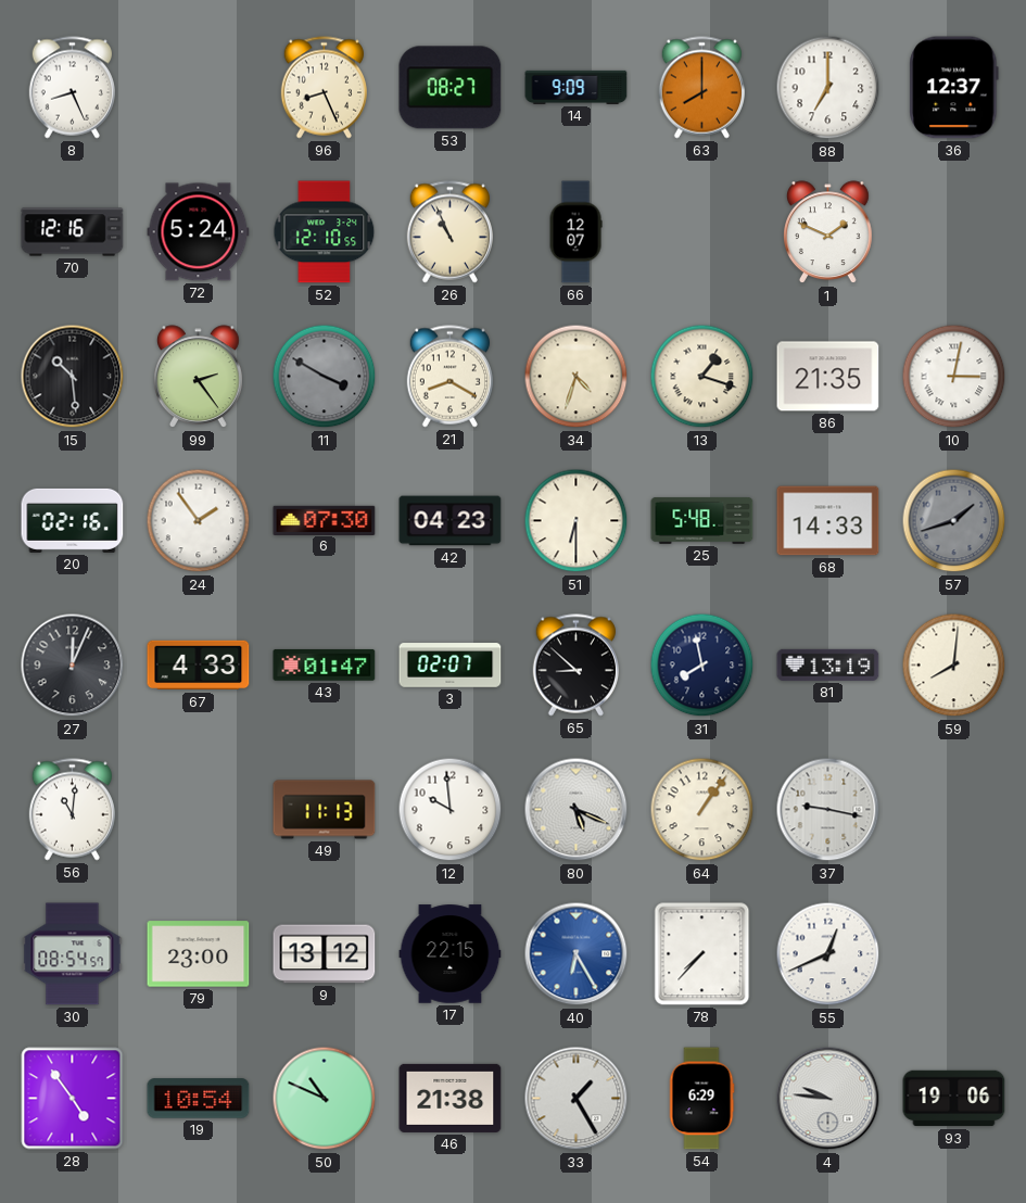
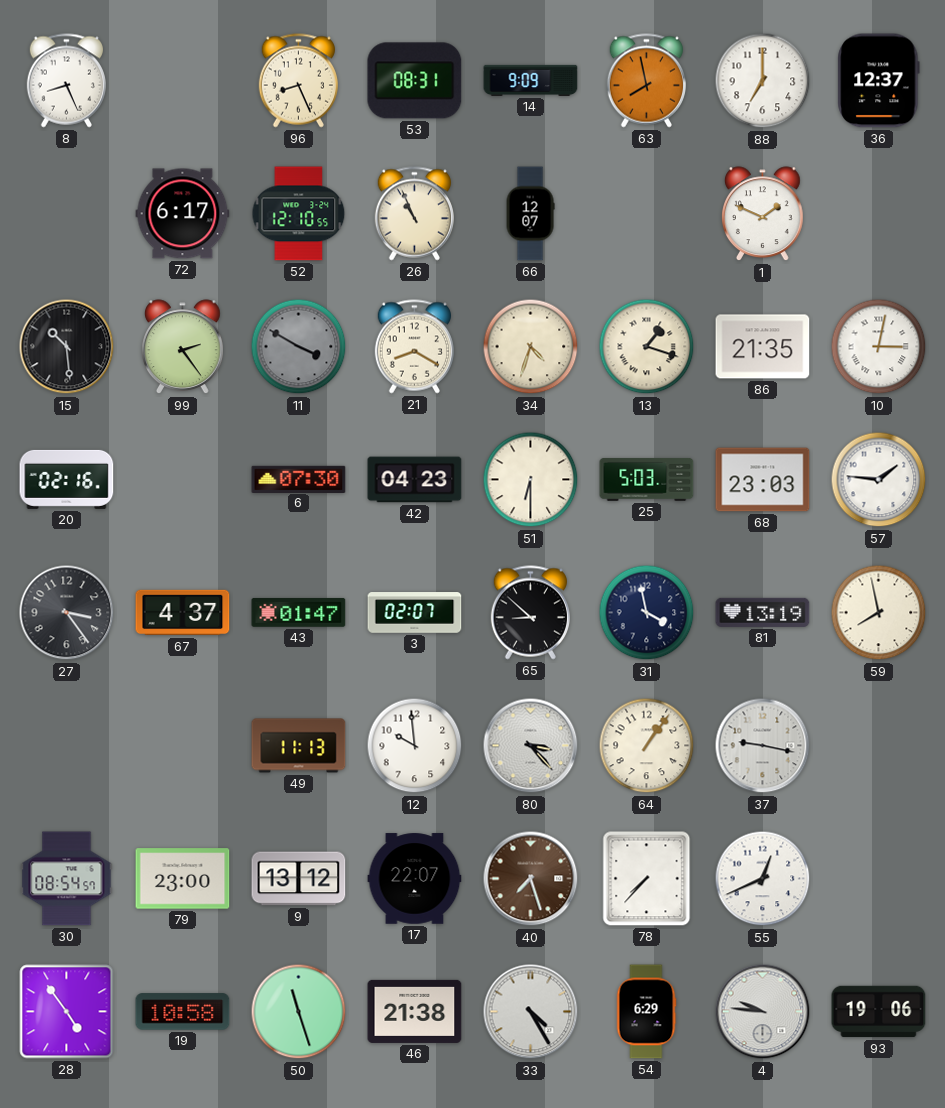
53: 08:27 -> 08:31
63: 8:00 -> 7:58
70: 12:16 -> none
72: 5:24 -> 6:17
24: 1:54 -> none
25: 5:48 -> 5:03
68: 14:33 -> 23:03
57: 1:42 -> 1:46
57 dial: grey -> white
27: 12:04 -> 3:24
67: 4:33 -> 4:37
31: 7:58 -> 3:58
59: 8:01 -> 7:58
56: 11:01 -> none
80: 5:19 -> 3:23
17: 22:15 -> 22:07
40: 6:25 -> 7:27
40 dial: blue -> brown
19: 10:54 -> 10:58
50: 10:49 -> 11:27
33: 1:25 -> 4:25
